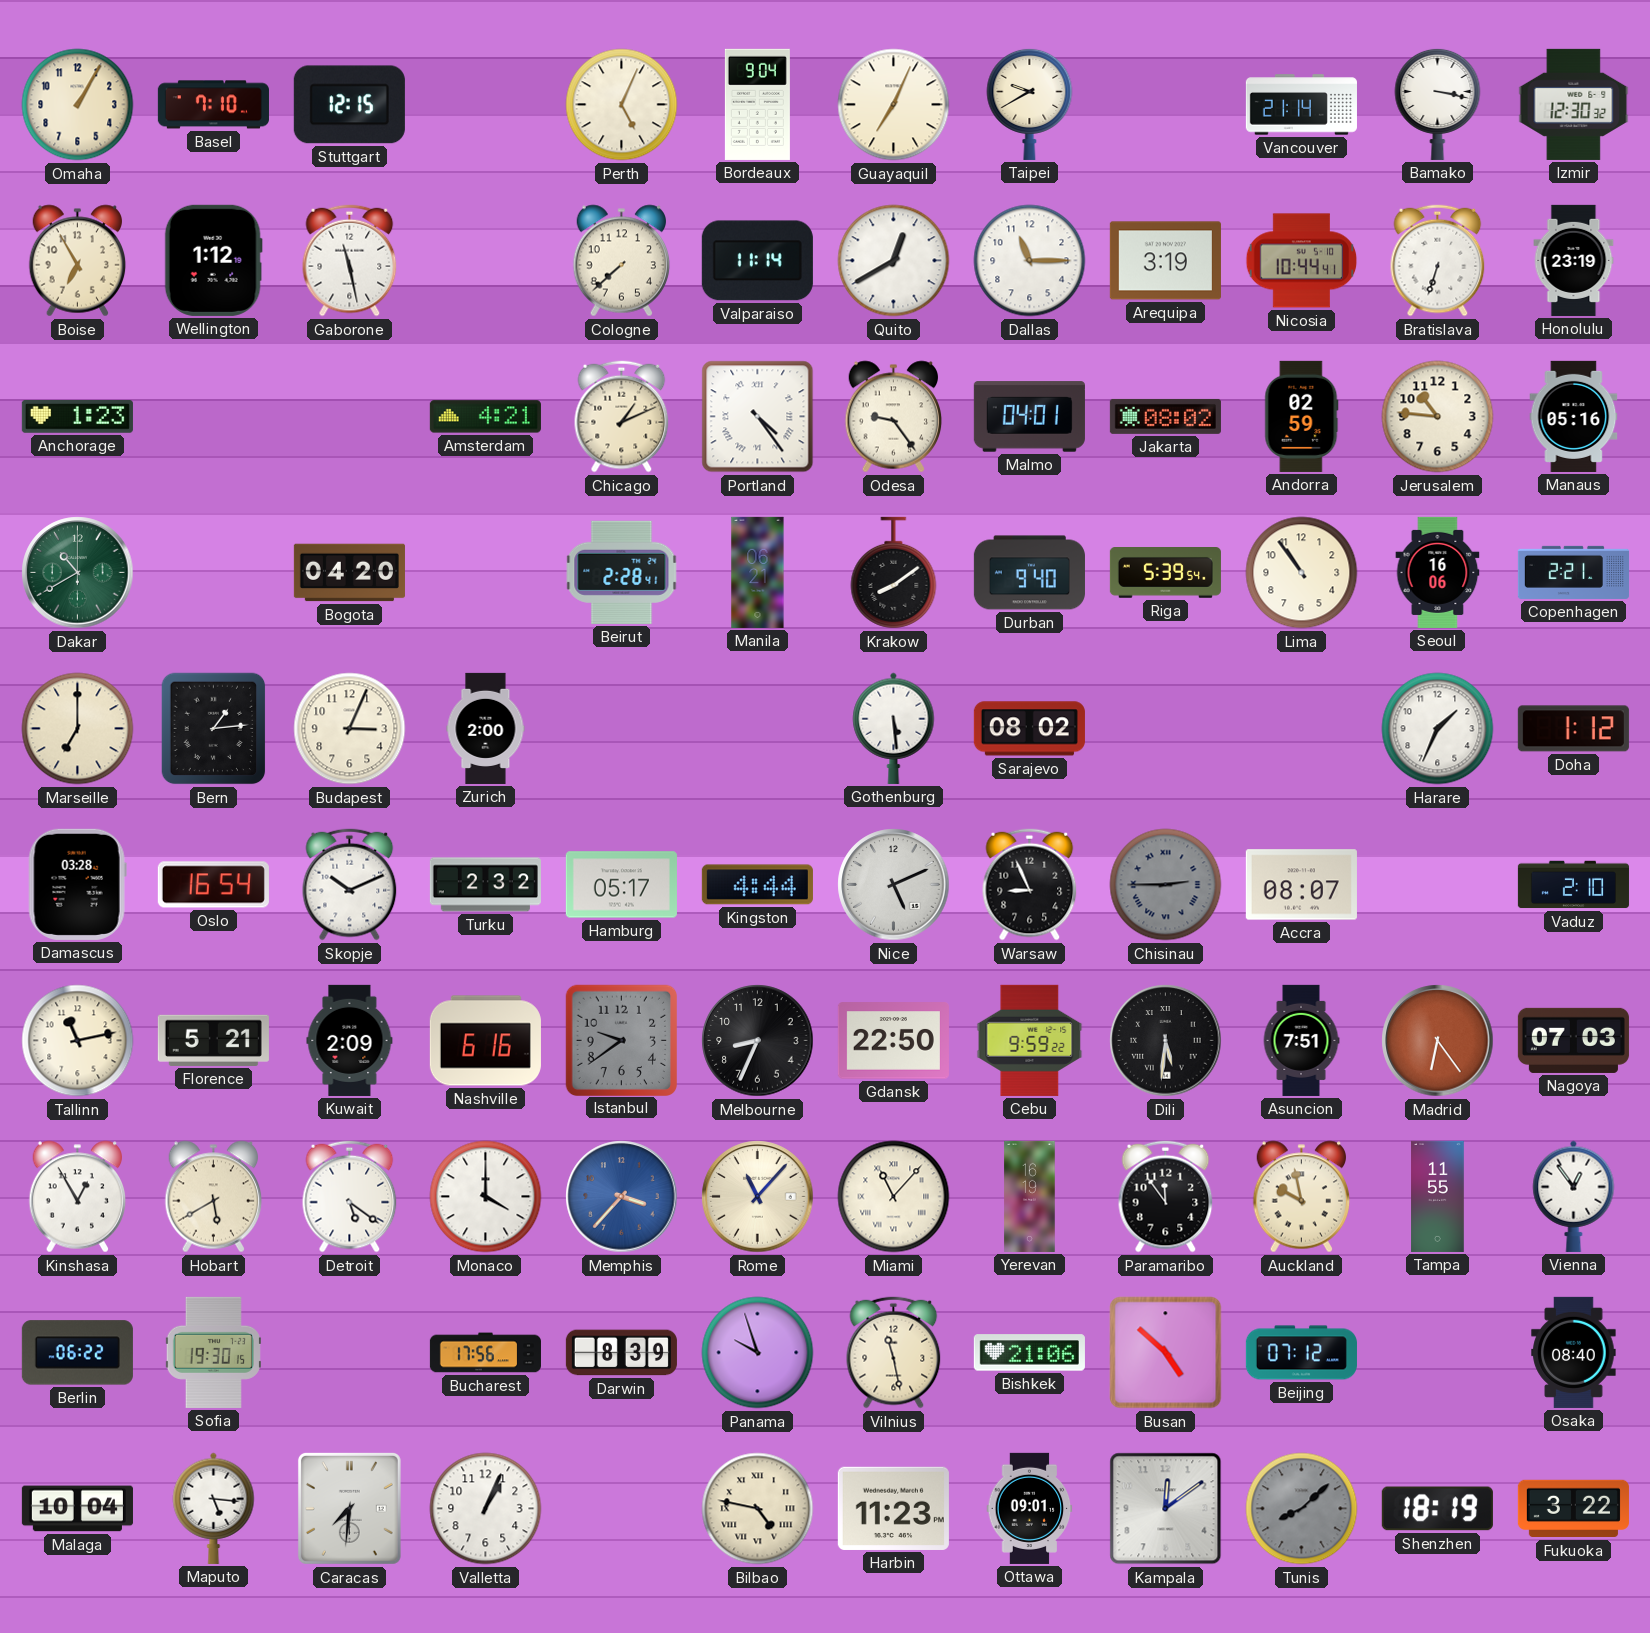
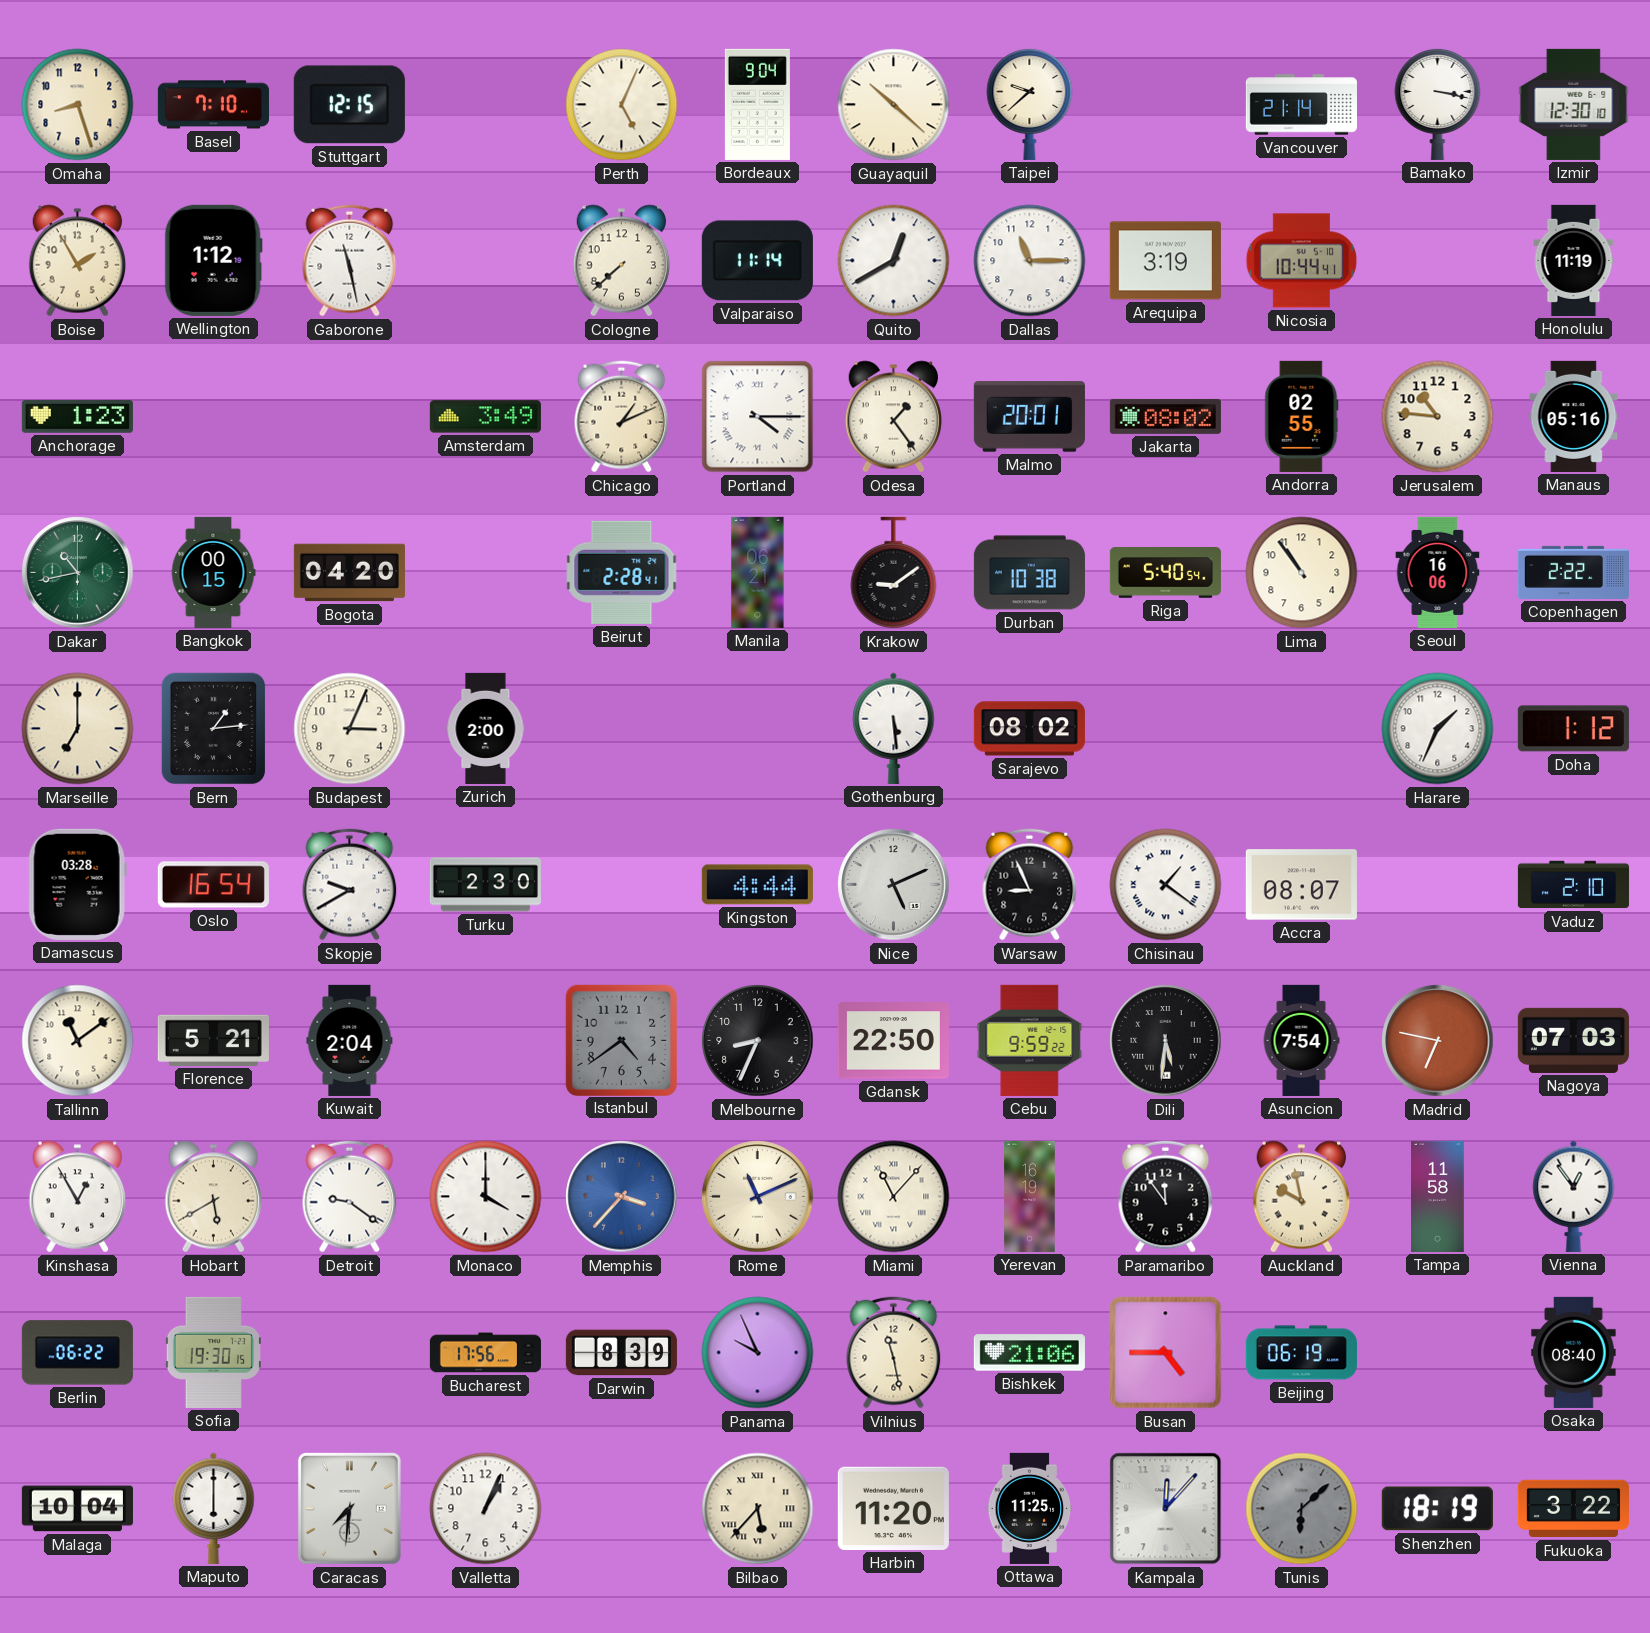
Omaha: 1:05 -> 8:27
Guayaquil: 7:04 -> 10:22
Taipei: 9:40 -> 9:38
Izmir: 12:30:32 -> 12:30:10
Boise: 6:55 -> 1:55
Bratislava: 6:33 -> none
Honolulu: 23:19 -> 11:19
Amsterdam: 4:21 -> 3:49
Portland: 4:24 -> 4:15
Odesa: 9:24 -> 1:24
Malmo: 04:01 -> 20:01
Andorra: 02:59 -> 02:55
Dakar: 10:40 -> 10:43
Bangkok: none -> 00:15
Krakow: 8:09 -> 9:09
Durban: 9:40 -> 10:38
Riga: 5:39 -> 5:40
Copenhagen: 2:21 -> 2:22
Skopje: 10:11 -> 9:40
Turku: 2:32 -> 2:30
Hamburg: 05:17 -> none
Chisinau: 2:45 -> 1:21
Chisinau dial: grey -> white
Tallinn: 11:13 -> 11:09
Kuwait: 2:09 -> 2:04
Nashville: 6:16 -> none
Istanbul: 9:39 -> 4:39
Asuncion: 7:51 -> 7:54
Madrid: 6:24 -> 6:47
Detroit: 5:21 -> 9:21
Rome: 11:07 -> 11:11
Tampa: 11:55 -> 11:58
Panama: 9:57 -> 9:56
Busan: 4:52 -> 4:45
Beijing: 07:12 -> 06:19
Maputo: 5:16 -> 6:00
Bilbao: 4:47 -> 5:37
Harbin: 11:23 -> 11:20
Ottawa: 09:01 -> 11:25
Kampala: 12:09 -> 12:07
Tunis: 8:08 -> 6:08
